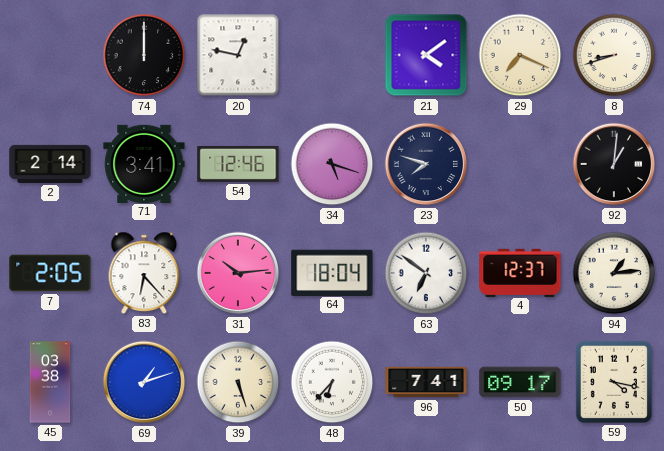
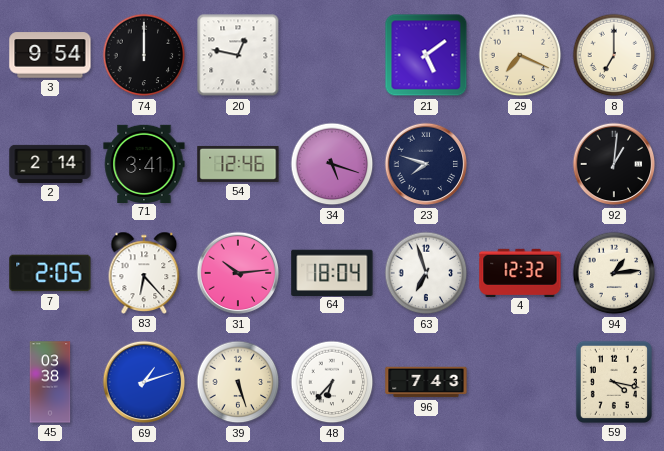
3: none -> 9:54
21: 4:09 -> 5:09
8: 8:42 -> 7:00
63: 6:51 -> 6:57
4: 12:37 -> 12:32
96: 7:41 -> 7:43
50: 09:17 -> none
